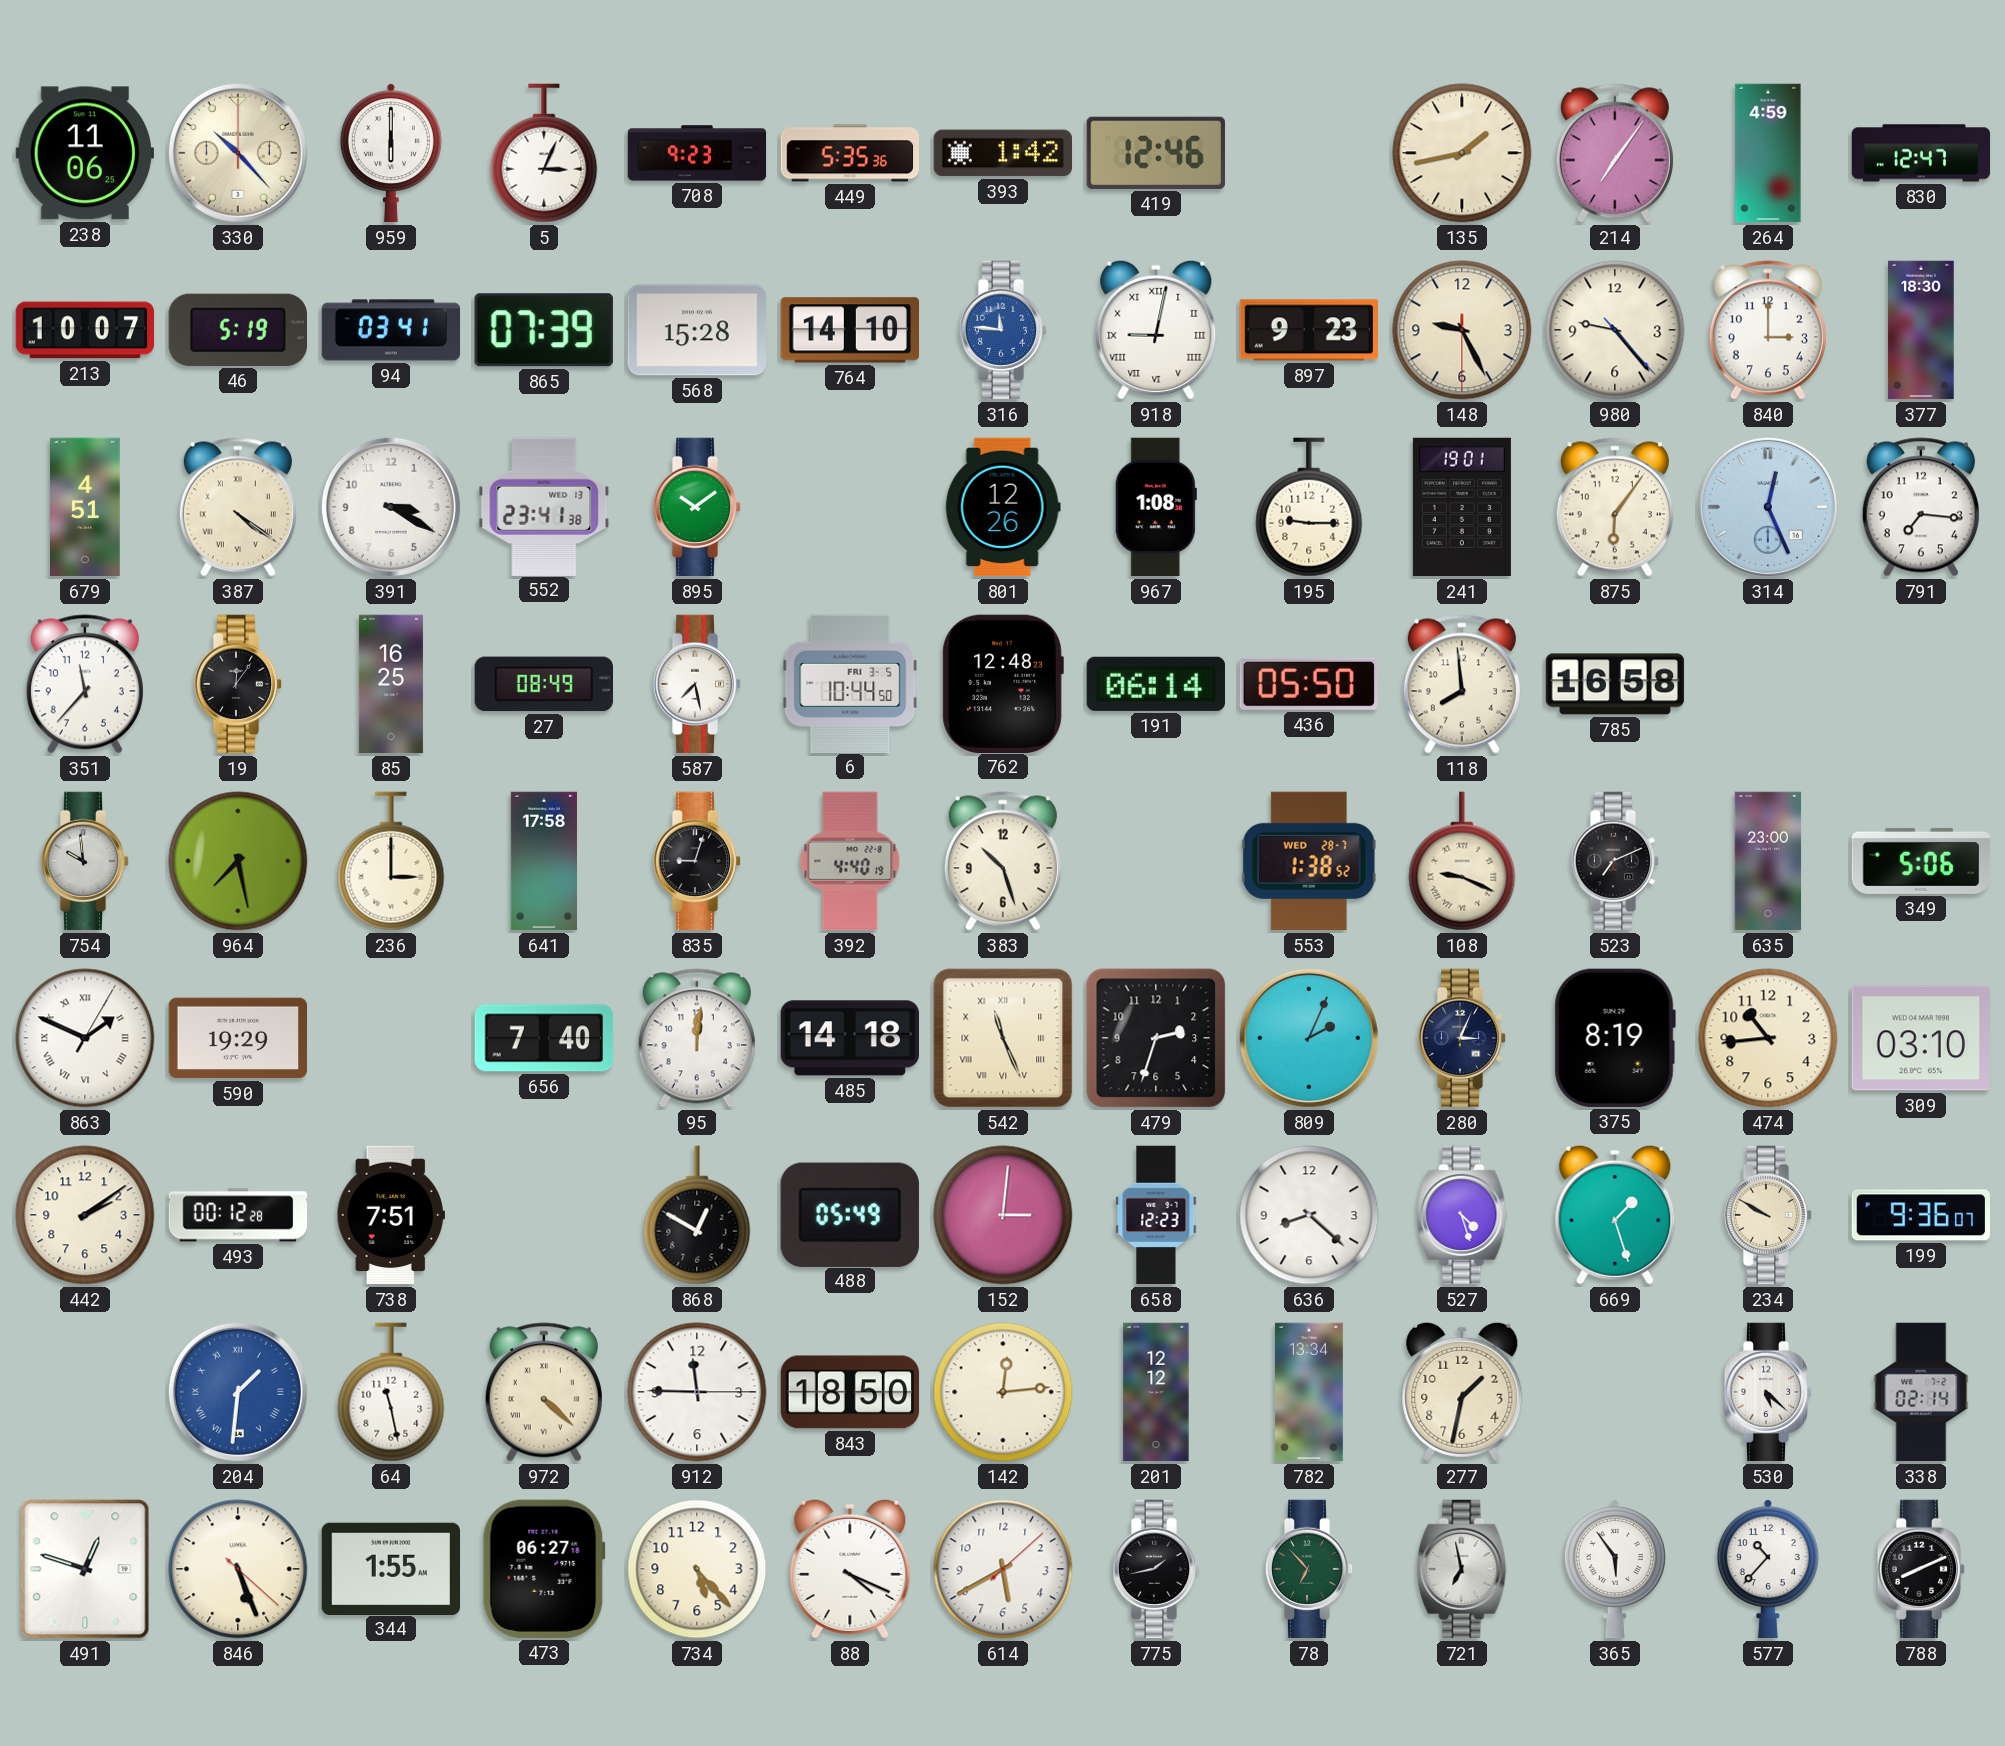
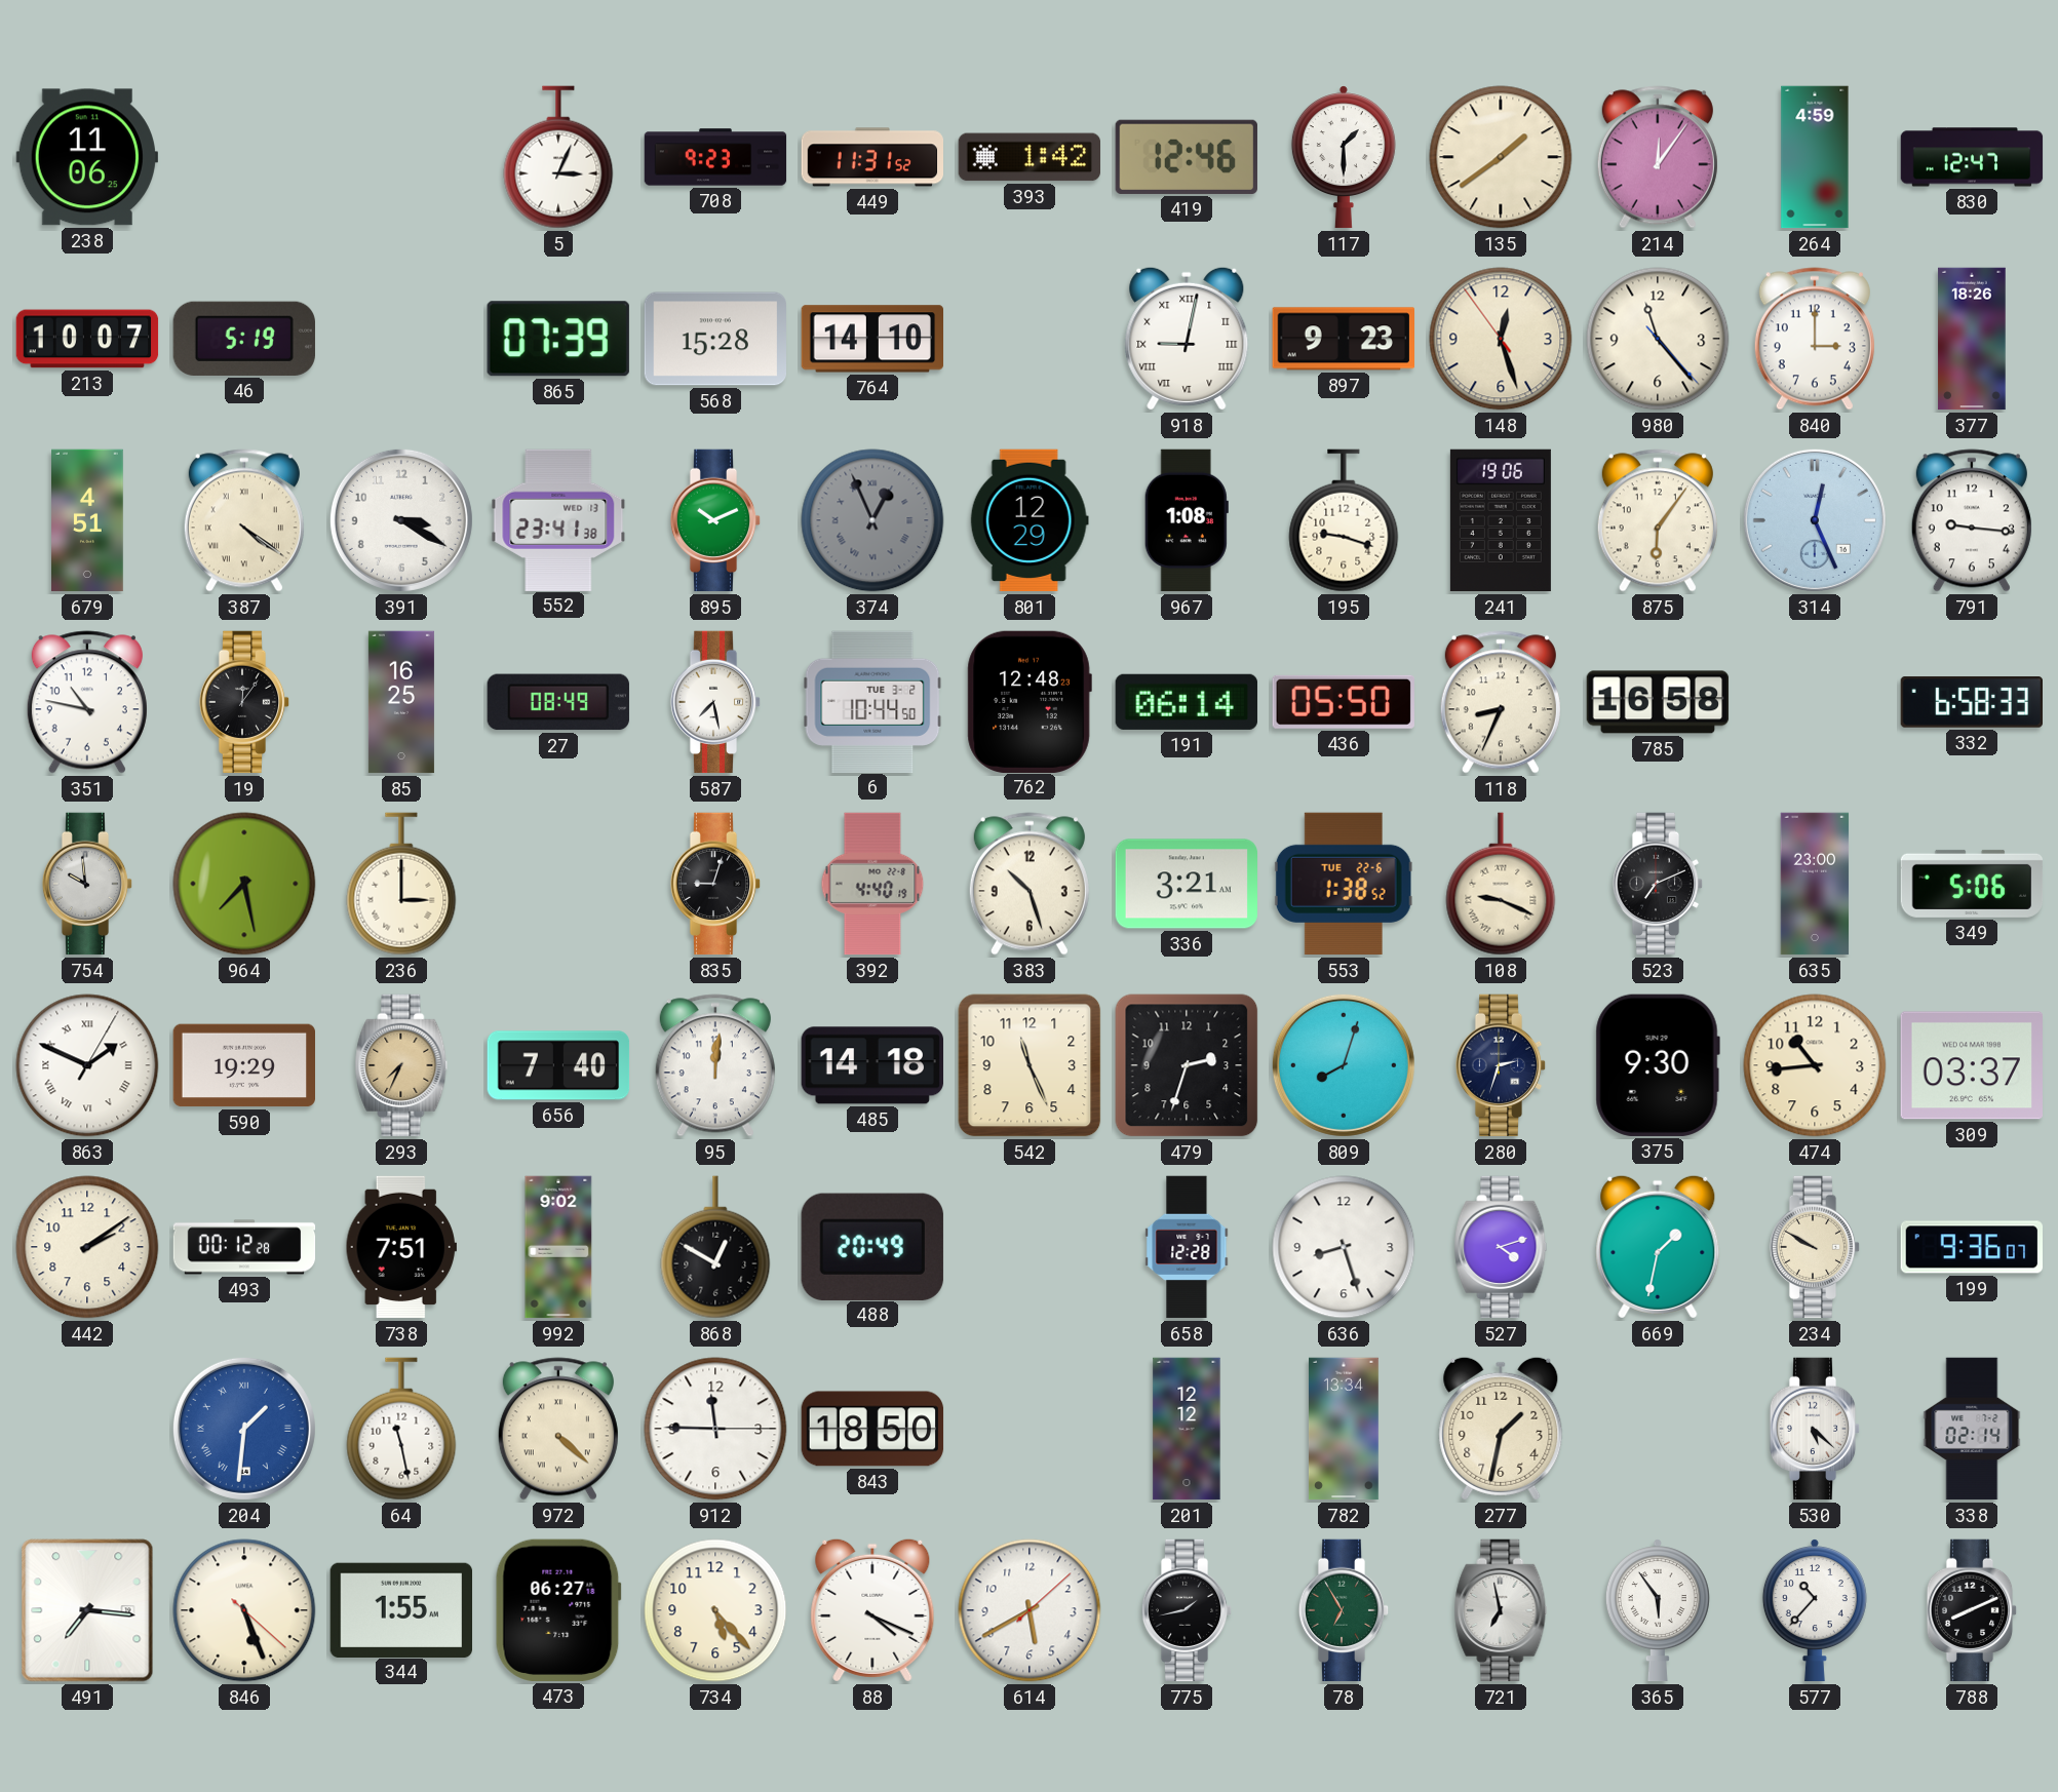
330: 10:23 -> none
959: 6:00 -> none
449: 5:35 -> 11:31
117: none -> 1:30
135: 1:43 -> 1:39
214: 7:06 -> 12:06
94: 03:41 -> none
316: 11:46 -> none
148: 9:25 -> 12:26
980: 9:23 -> 11:23
377: 18:30 -> 18:26
895: 10:09 -> 10:11
374: none -> 12:56
801: 12:26 -> 12:29
195: 9:15 -> 9:18
241: 19:01 -> 19:06
791: 7:16 -> 9:16
351: 11:37 -> 10:47
6 date: FRI 3-5 -> TUE 3-2
118: 7:59 -> 8:34
332: none -> 6:58
641: 17:58 -> none
336: none -> 3:21
553 date: WED 28-7 -> TUE 22-6
293: none -> 7:34
542 numerals: Roman -> Arabic
809: 2:04 -> 8:03
280: 3:04 -> 2:33
375: 8:19 -> 9:30
309: 03:10 -> 03:37
992: none -> 9:02
488: 05:49 -> 20:49
152: 3:01 -> none
658: 12:23 -> 12:28
636: 8:22 -> 8:27
527: 4:27 -> 4:12
669: 1:27 -> 1:32
142: 12:14 -> none
491: 12:48 -> 7:16
78: 6:53 -> 6:55
